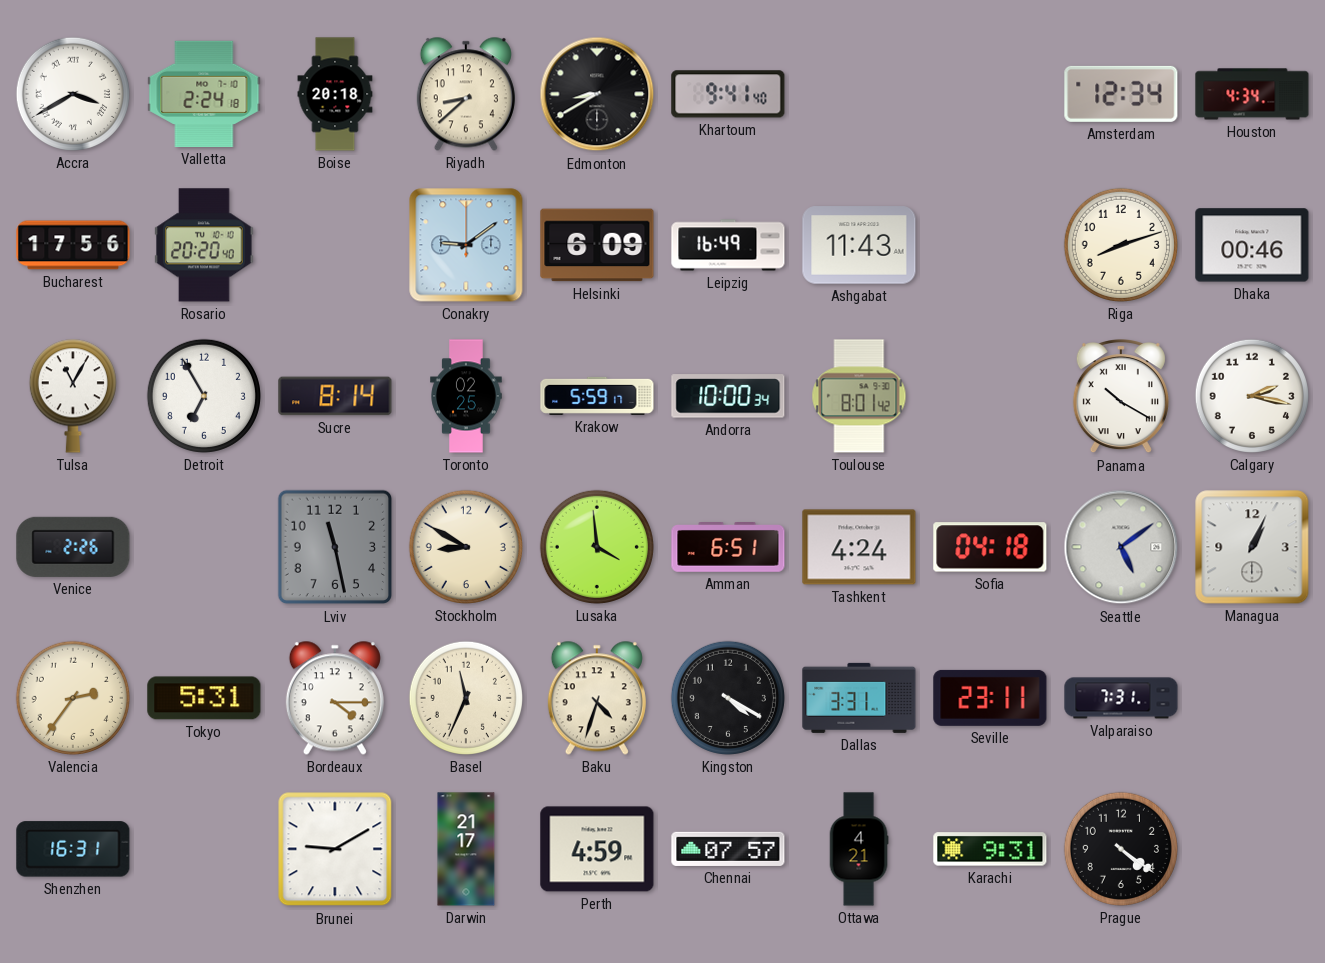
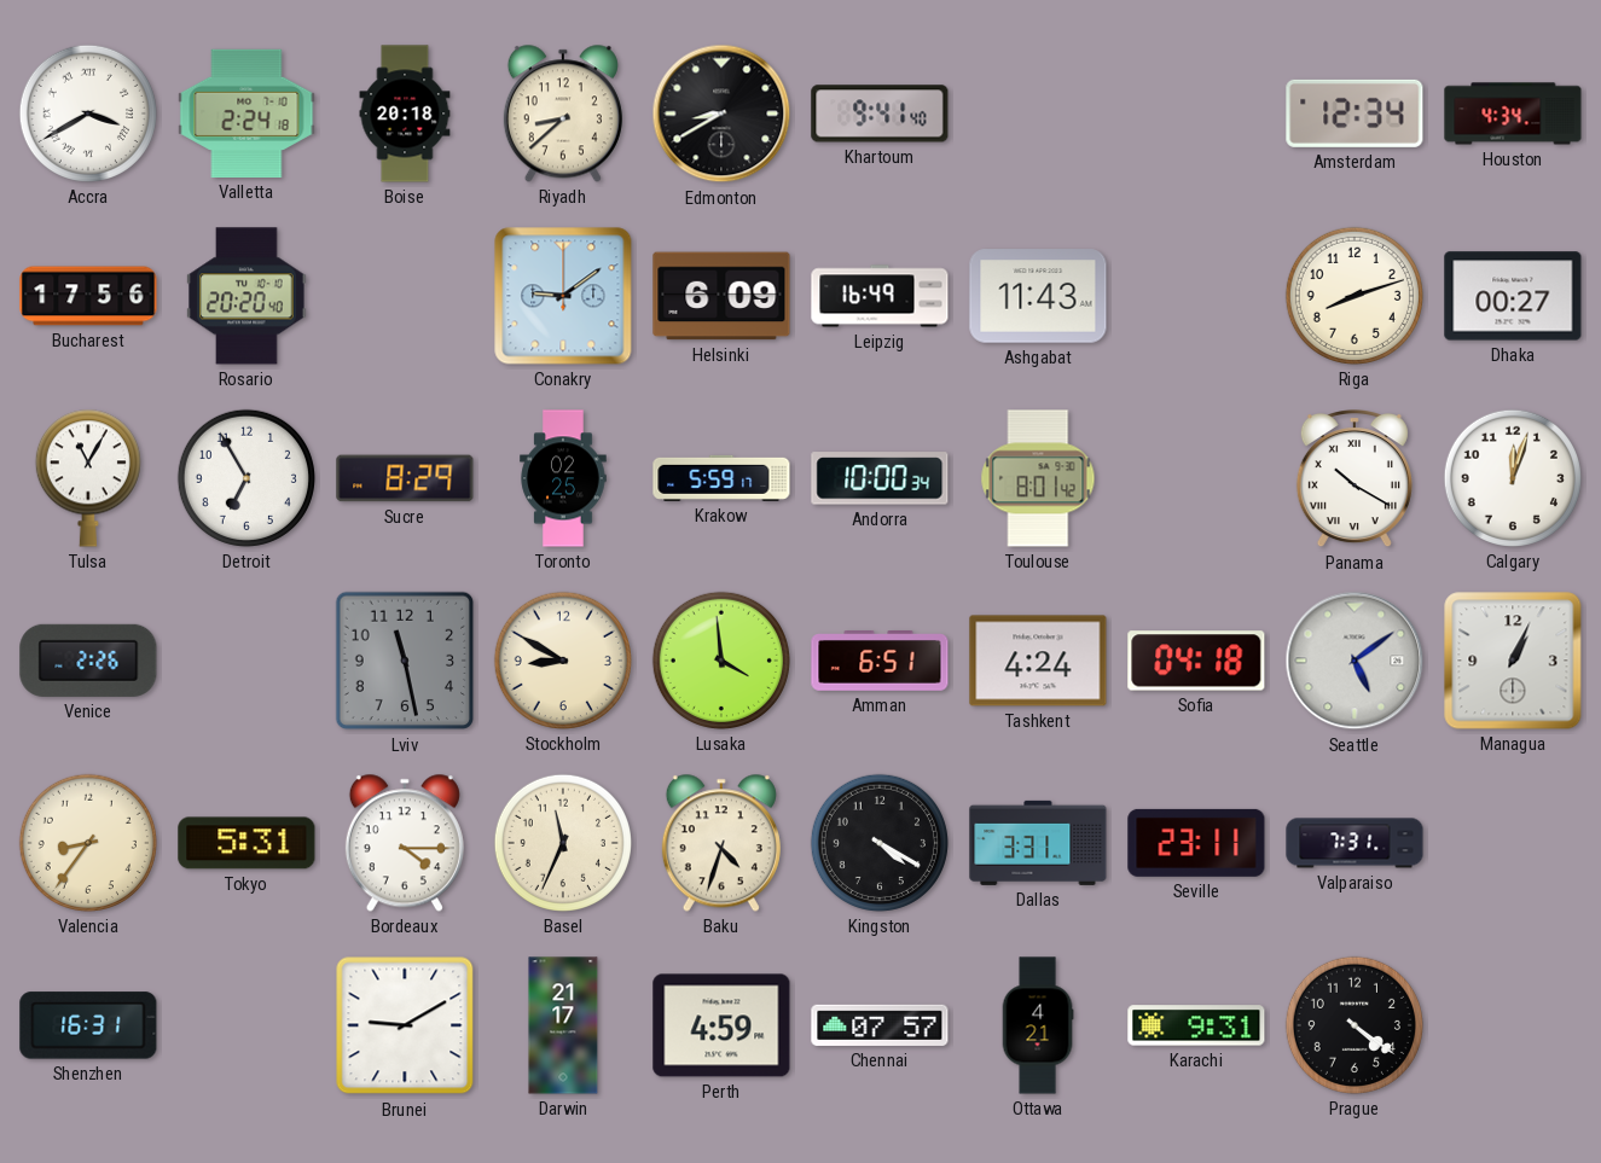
Dhaka: 00:46 -> 00:27
Sucre: 8:14 -> 8:29
Calgary: 2:17 -> 12:03
Valencia: 2:36 -> 8:36
